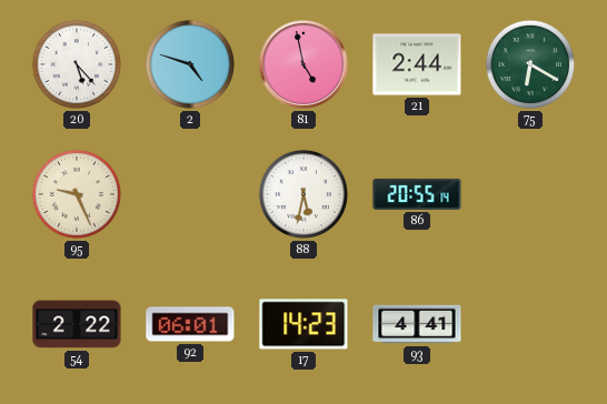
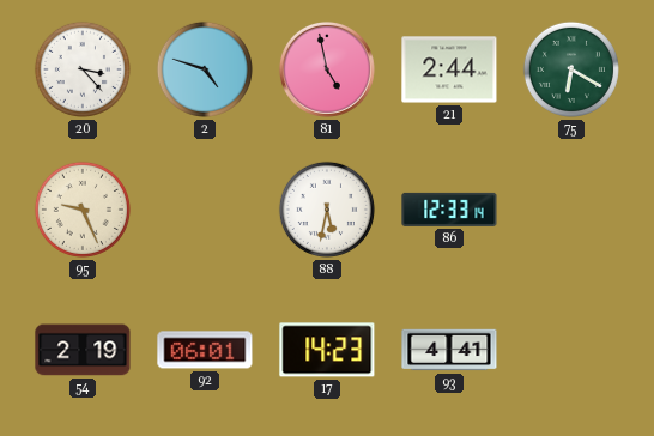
20: 5:23 -> 3:23
86: 20:55 -> 12:33
54: 2:22 -> 2:19
